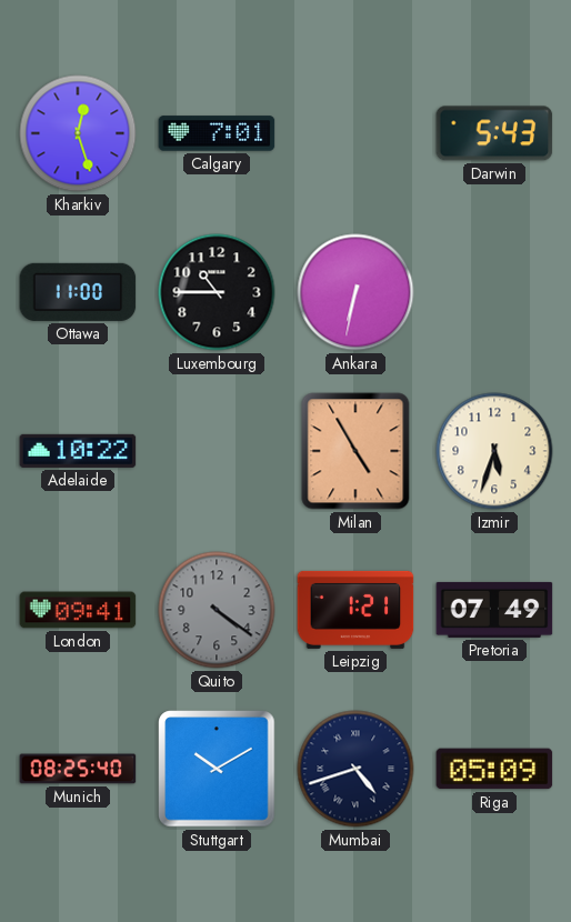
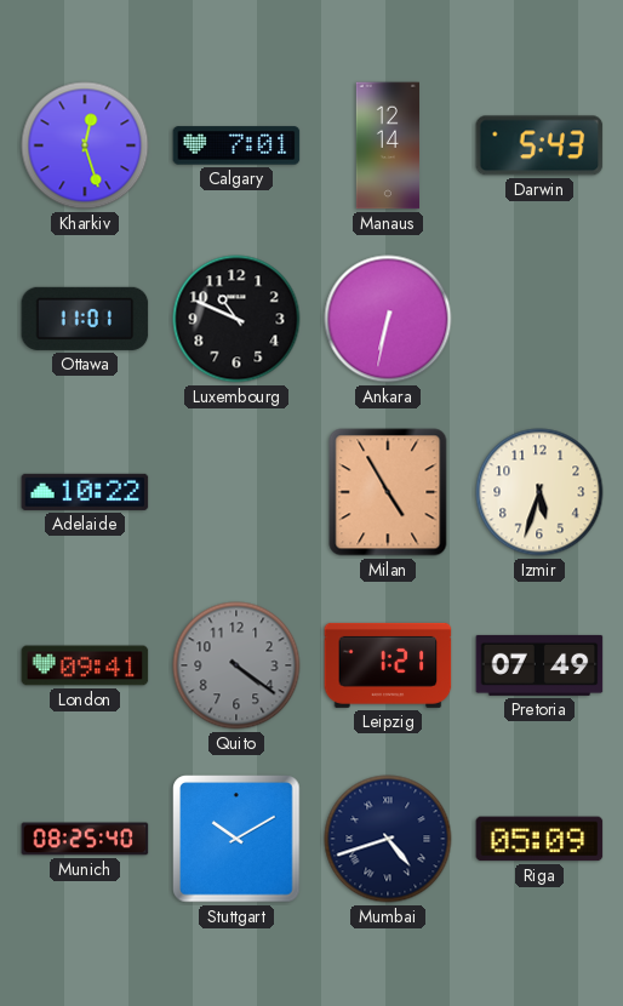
Manaus: none -> 12:14
Ottawa: 11:00 -> 11:01
Luxembourg: 10:45 -> 10:49
